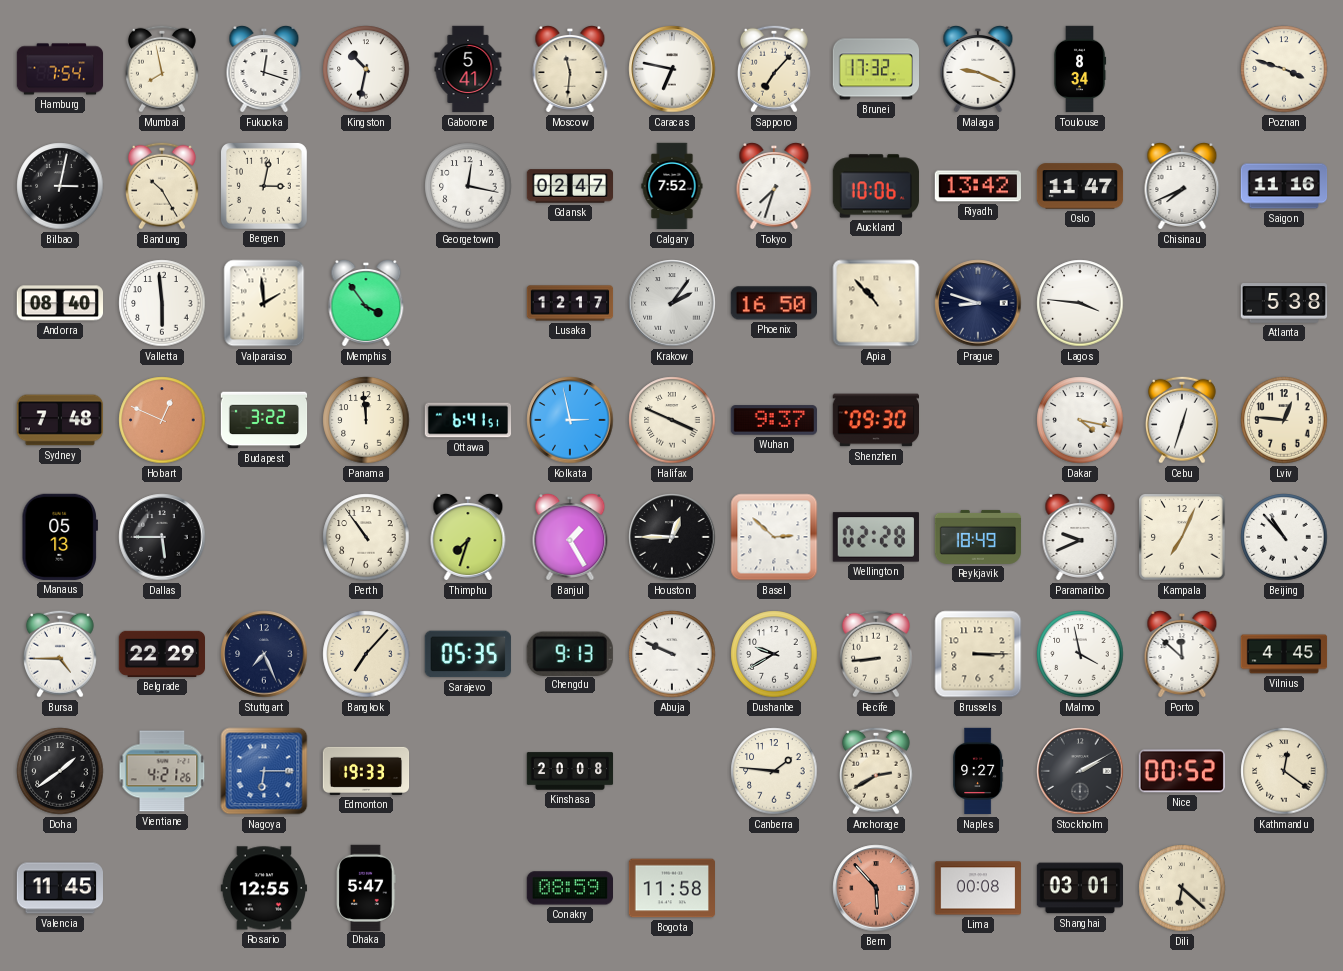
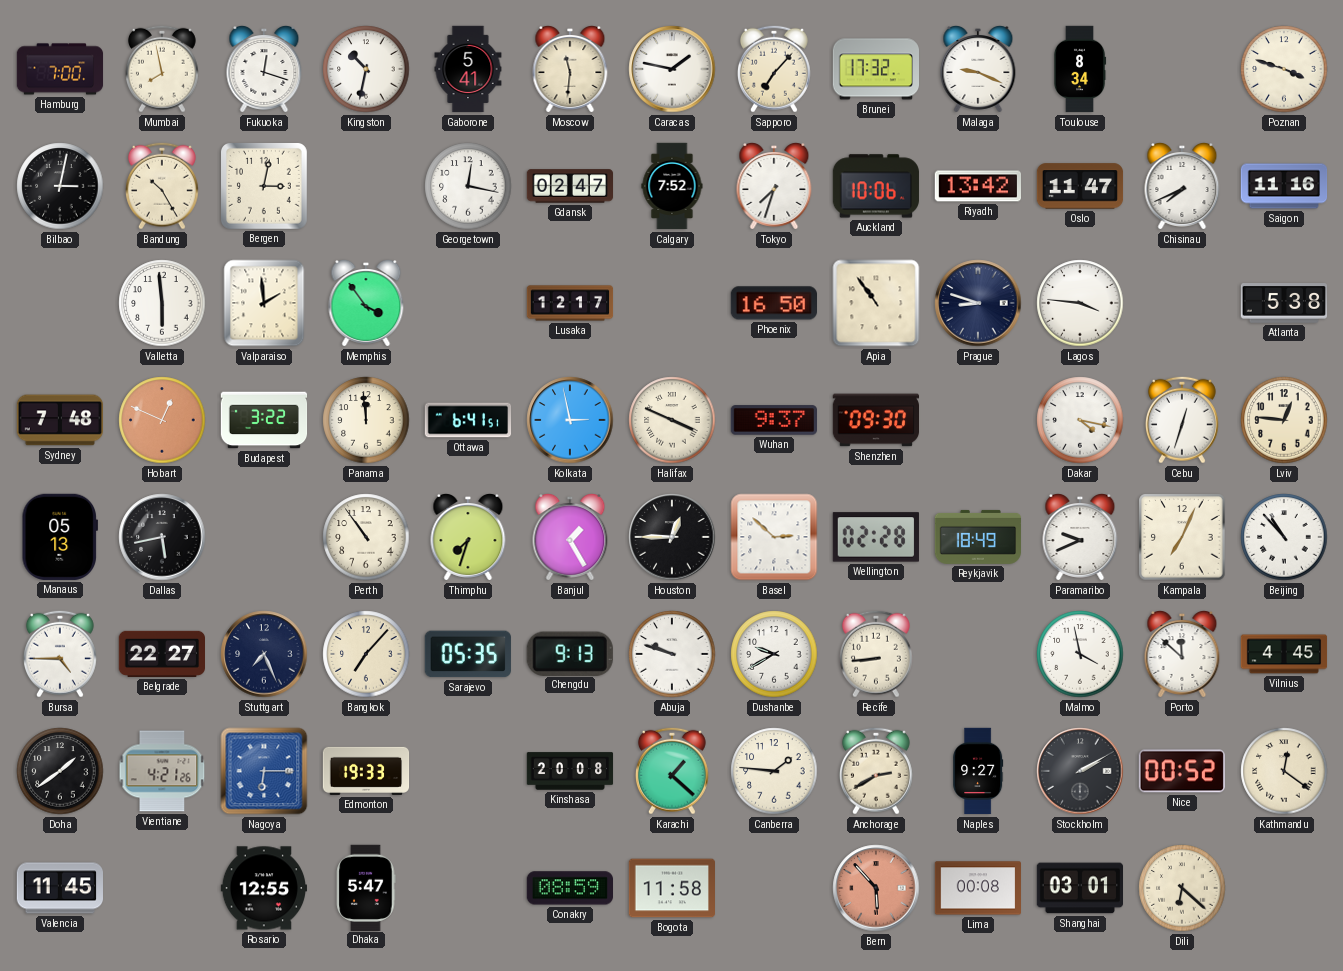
Hamburg: 7:54 -> 7:00
Caracas: 6:47 -> 1:47
Andorra: 08:40 -> none
Krakow: 2:06 -> none
Apia: 10:53 -> 10:54
Dallas: 5:45 -> 5:43
Belgrade: 22:29 -> 22:27
Abuja: 9:49 -> 9:48
Brussels: 3:15 -> none
Karachi: none -> 1:22
